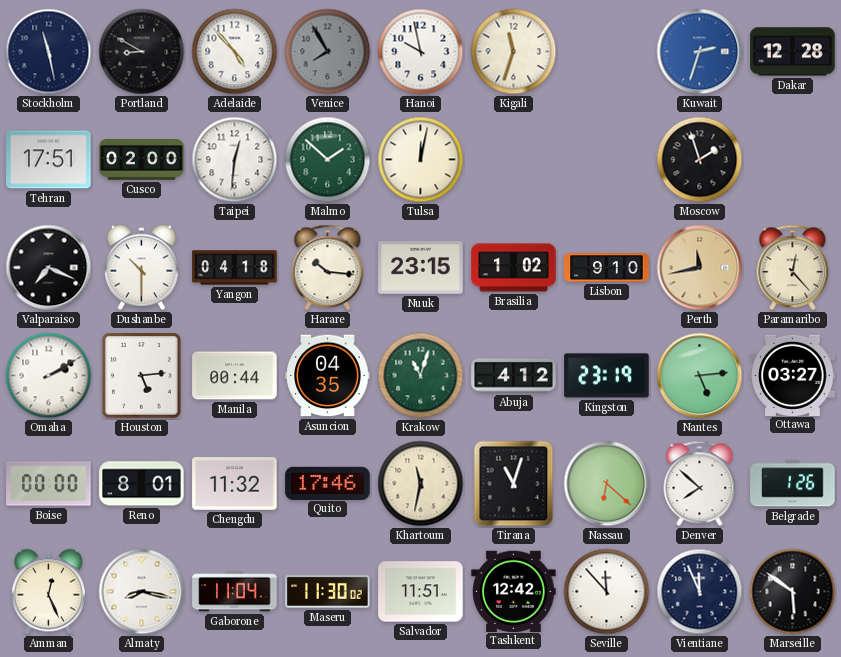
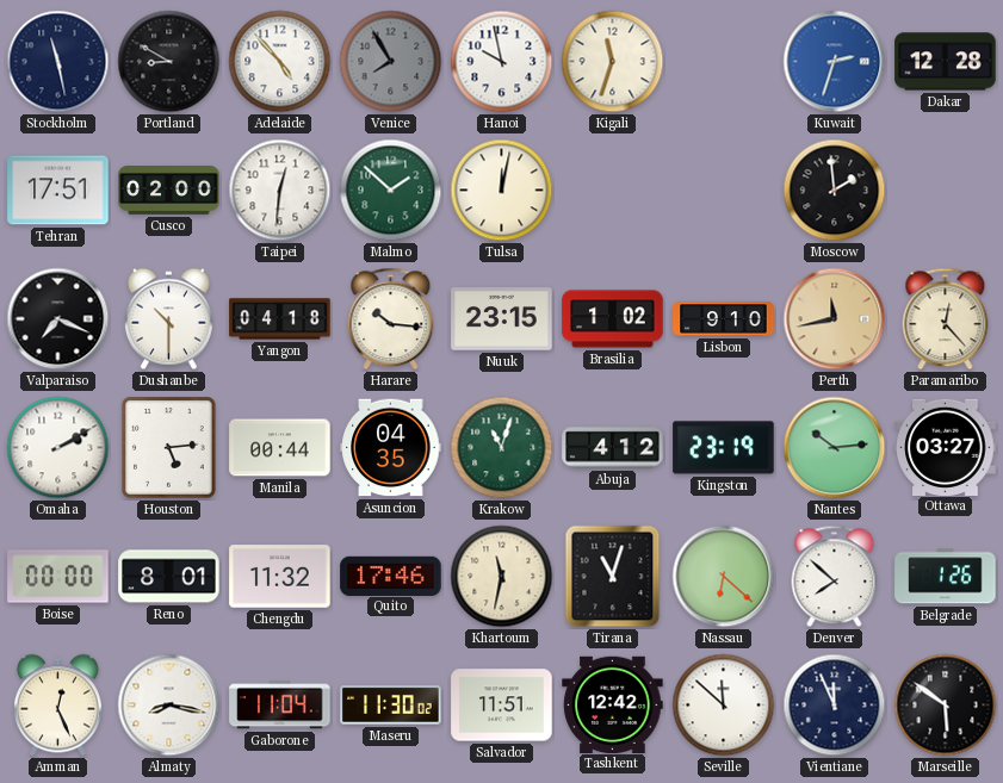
Moscow: 1:57 -> 1:59
Nantes: 5:14 -> 10:14
Seville: 11:53 -> 11:52
